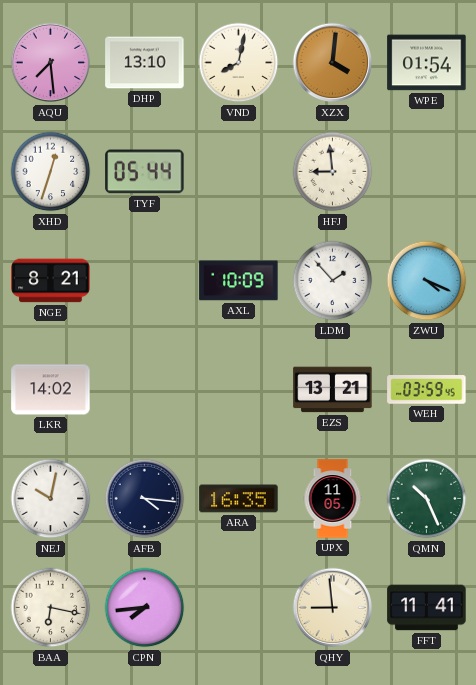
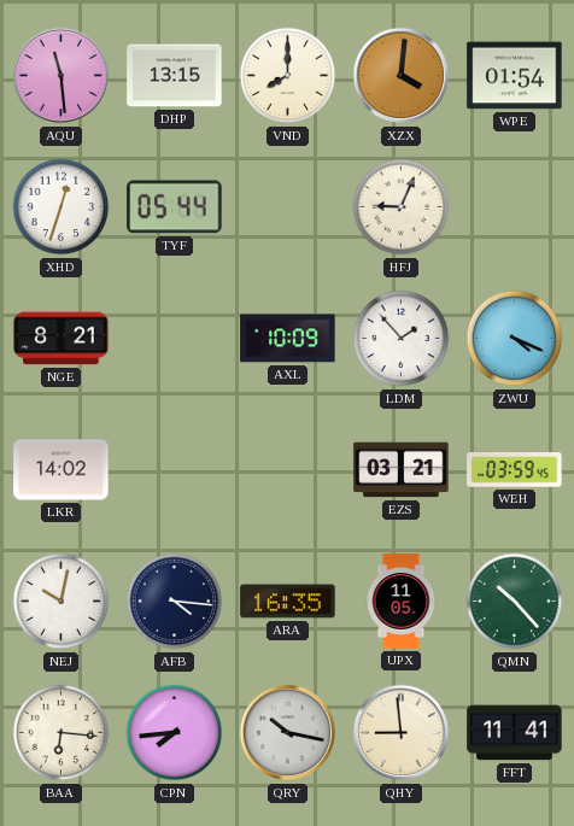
AQU: 7:29 -> 11:29
DHP: 13:10 -> 13:15
VND: 8:02 -> 8:00
HFJ: 8:59 -> 9:04
EZS: 13:21 -> 03:21
QMN: 10:26 -> 10:23
BAA: 6:17 -> 6:16
QRY: none -> 10:17
